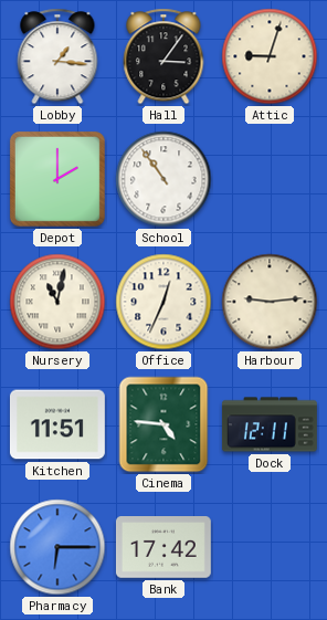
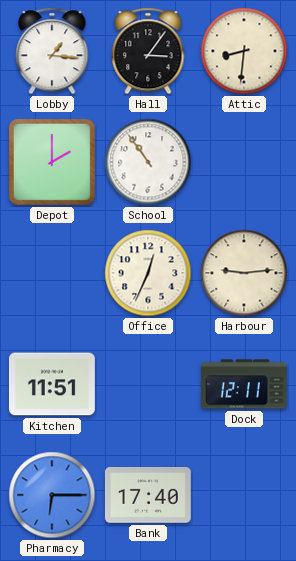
Attic: 9:03 -> 8:31
Nursery: 11:02 -> none
Cinema: 4:46 -> none
Bank: 17:42 -> 17:40
